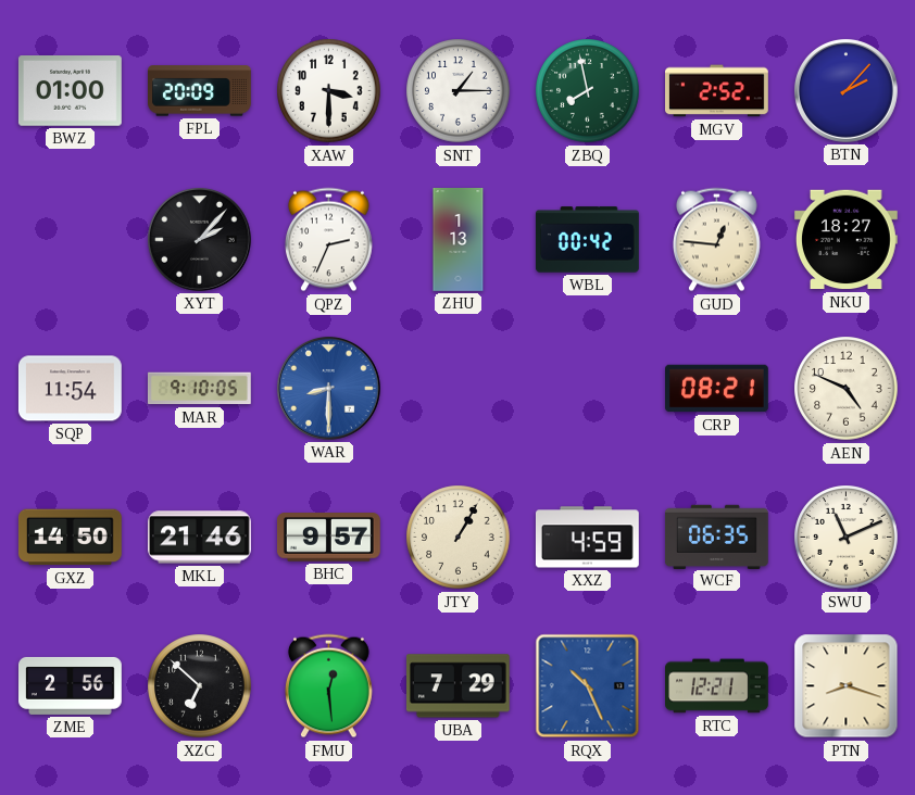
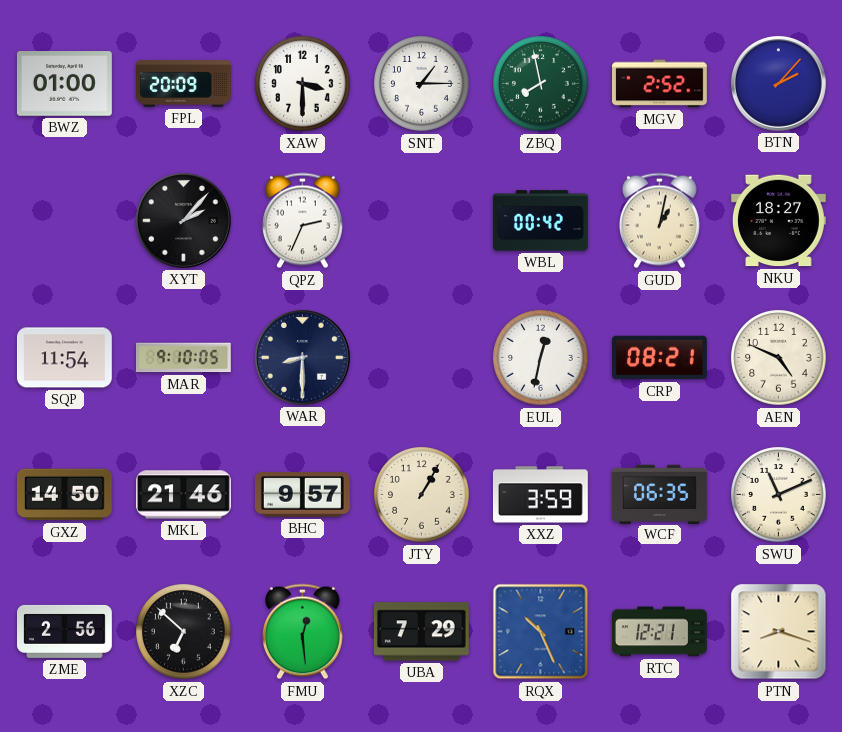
ZHU: 1:13 -> none
GUD: 12:46 -> 1:02
WAR dial: blue -> navy
EUL: none -> 12:32
XXZ: 4:59 -> 3:59
